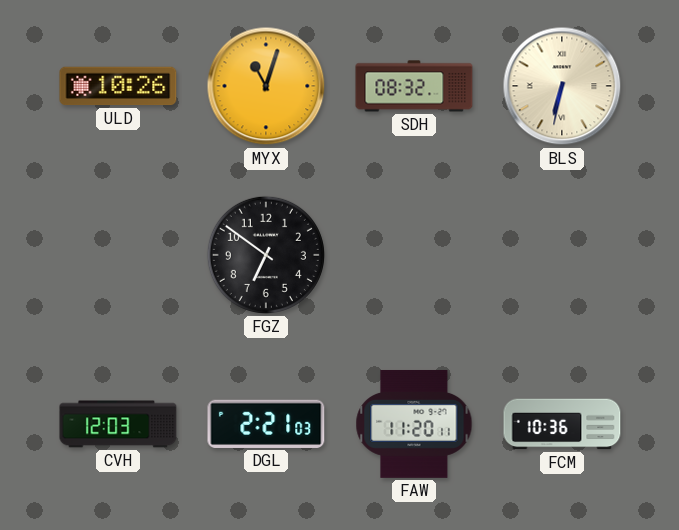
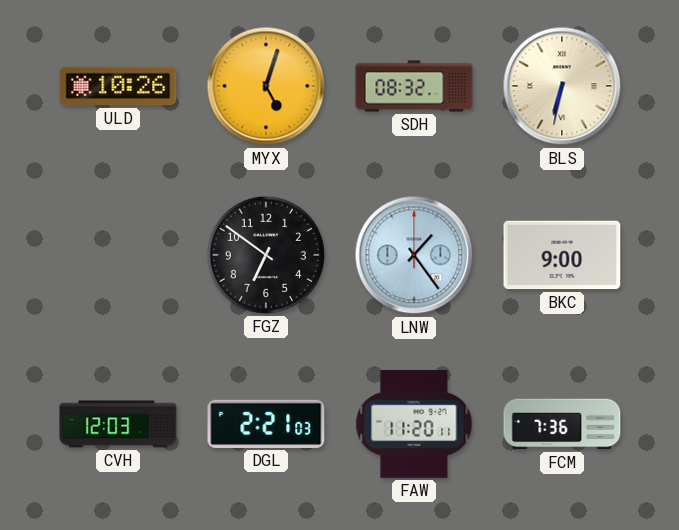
MYX: 11:03 -> 5:03
LNW: none -> 1:24
BKC: none -> 9:00
FCM: 10:36 -> 7:36
